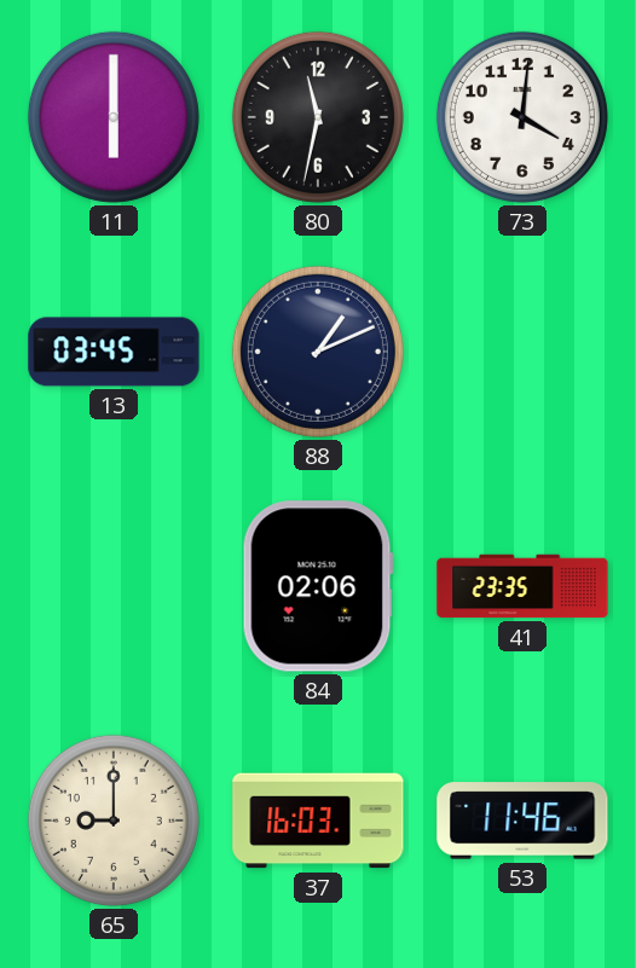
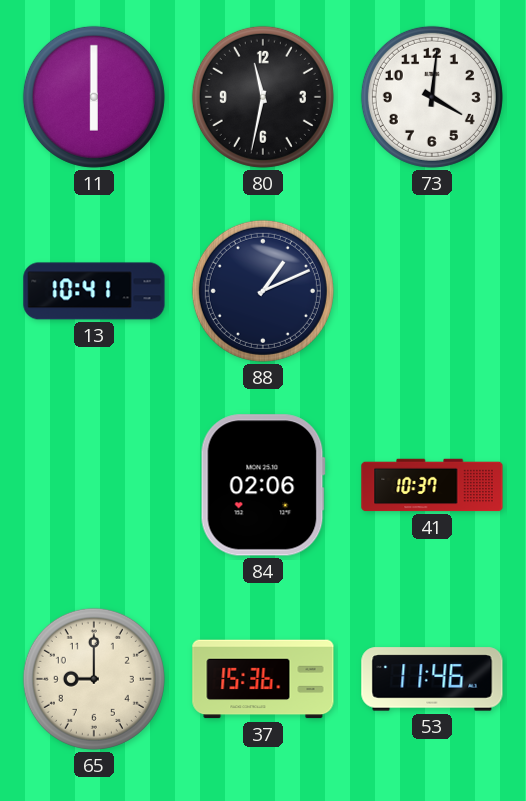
13: 03:45 -> 10:41
41: 23:35 -> 10:37
37: 16:03 -> 15:36
